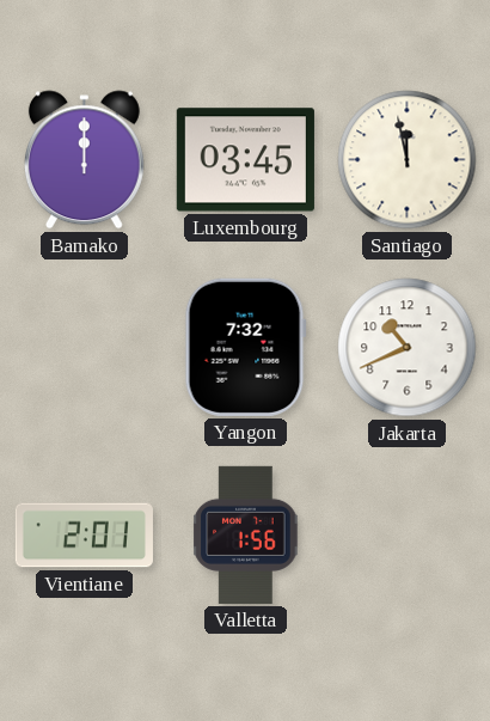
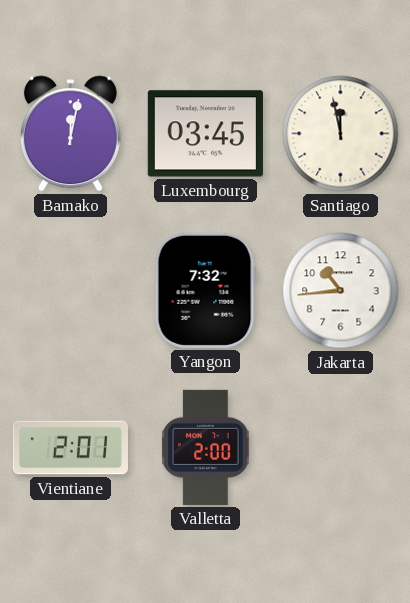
Bamako: 12:00 -> 12:02
Jakarta: 10:41 -> 10:44
Valletta: 1:56 -> 2:00
